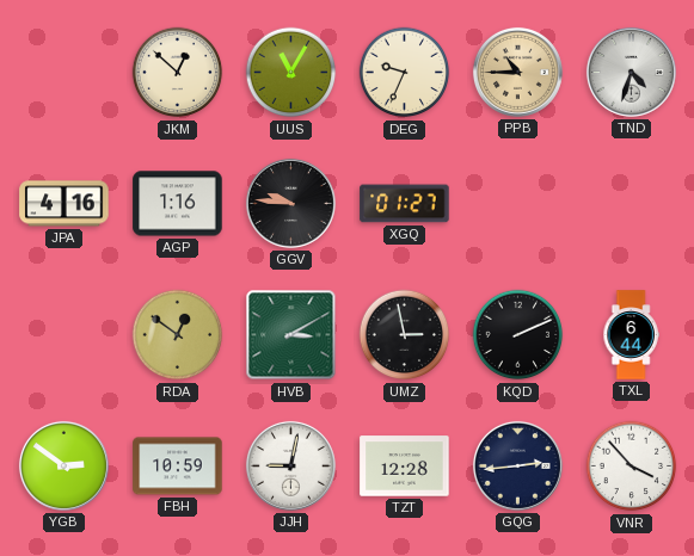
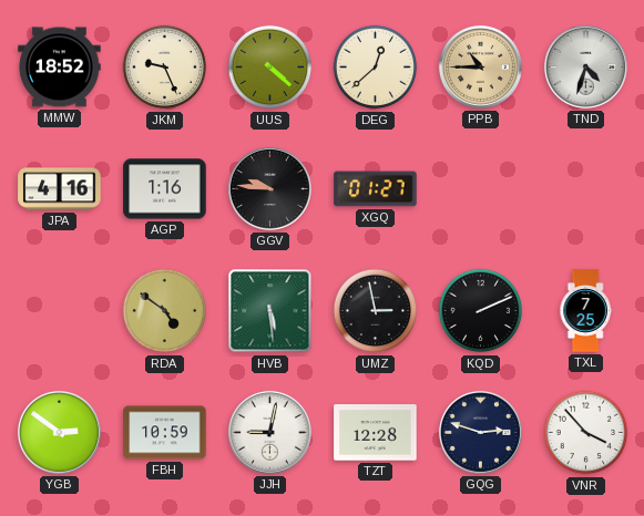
MMW: none -> 18:52
JKM: 12:52 -> 9:26
UUS: 11:05 -> 4:22
DEG: 9:34 -> 12:38
RDA: 12:51 -> 4:51
HVB: 3:10 -> 5:29
TXL: 6:44 -> 7:25
GQG: 2:44 -> 2:48
